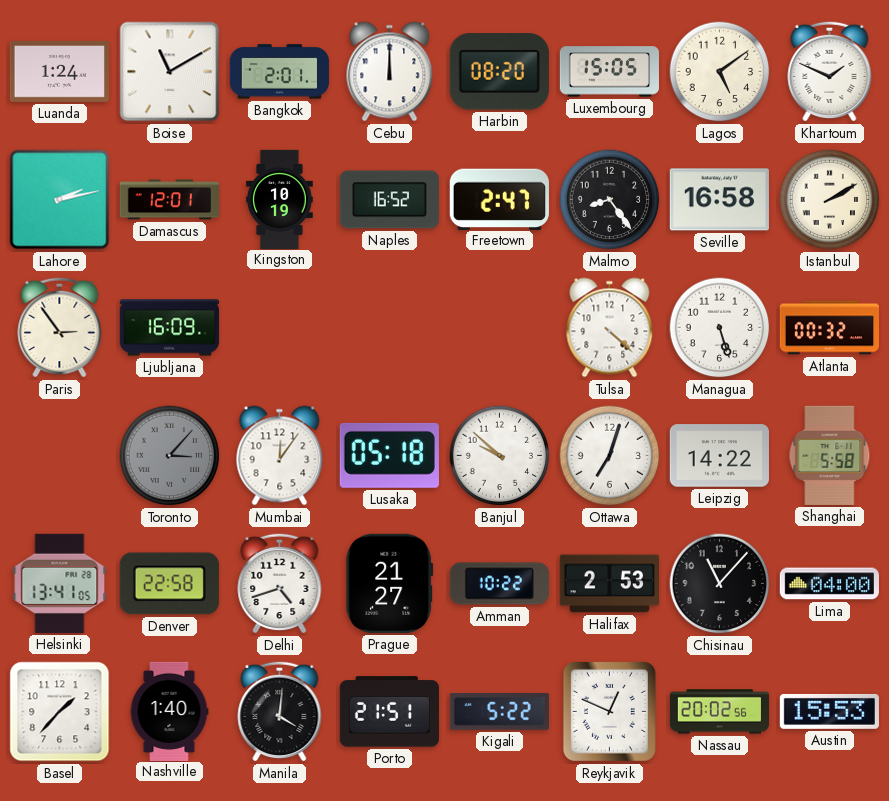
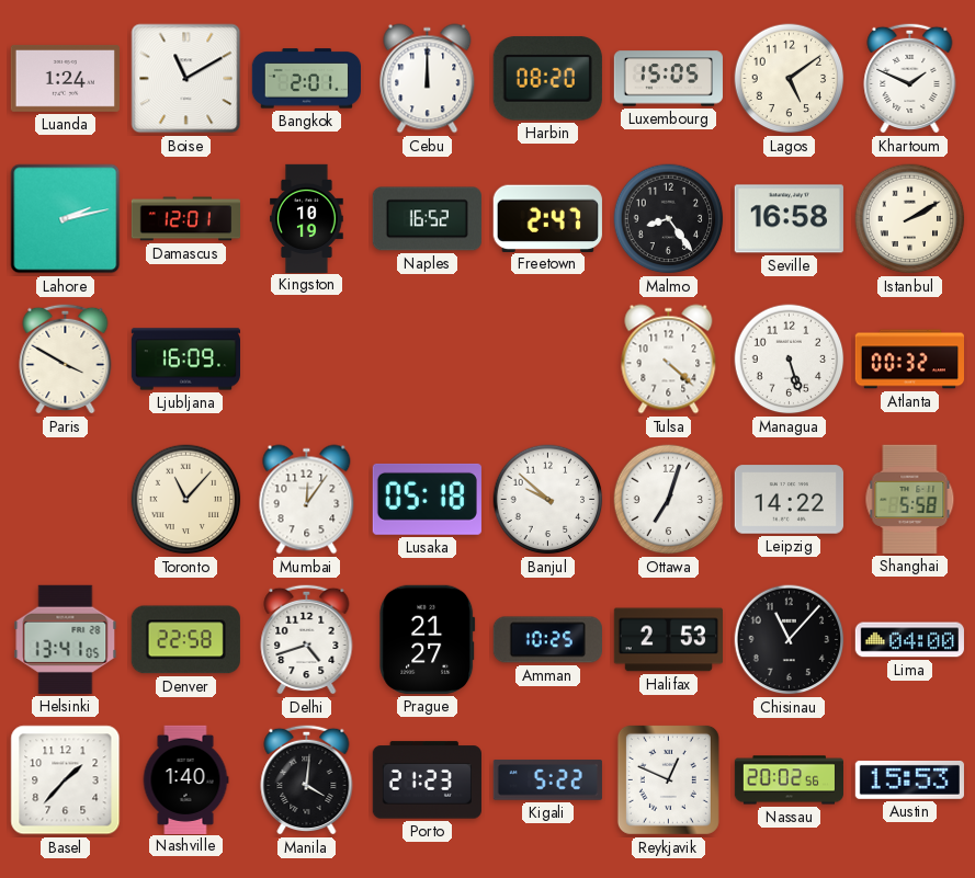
Paris: 2:54 -> 3:50
Toronto: 3:07 -> 11:07
Toronto dial: grey -> cream
Amman: 10:22 -> 10:25
Porto: 21:51 -> 21:23
